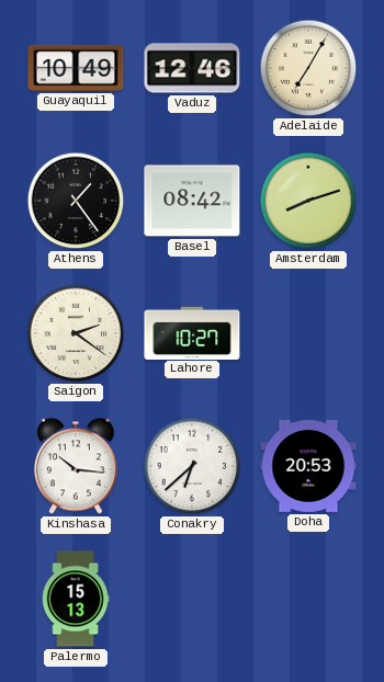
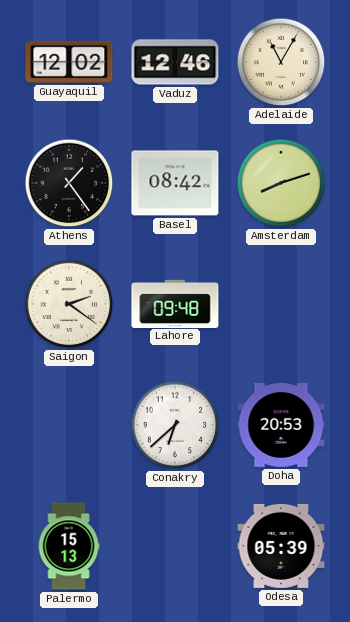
Guayaquil: 10:49 -> 12:02
Adelaide: 7:05 -> 11:05
Lahore: 10:27 -> 09:48
Kinshasa: 10:16 -> none
Odesa: none -> 05:39
